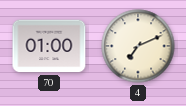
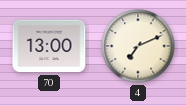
70: 01:00 -> 13:00
